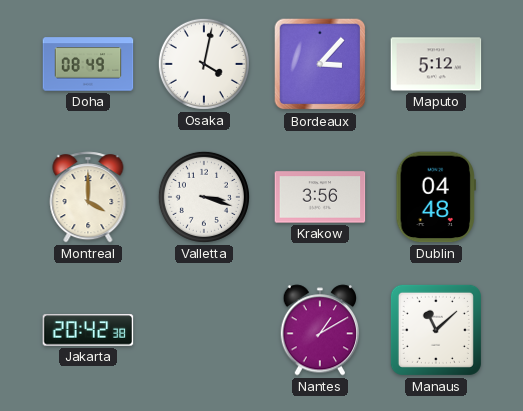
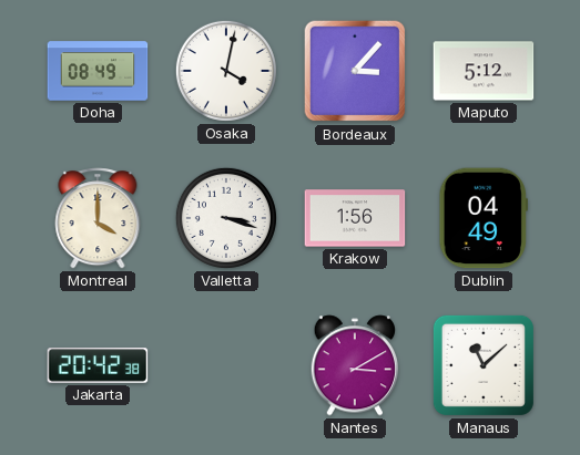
Krakow: 3:56 -> 1:56
Dublin: 04:48 -> 04:49
Nantes: 1:10 -> 3:10
